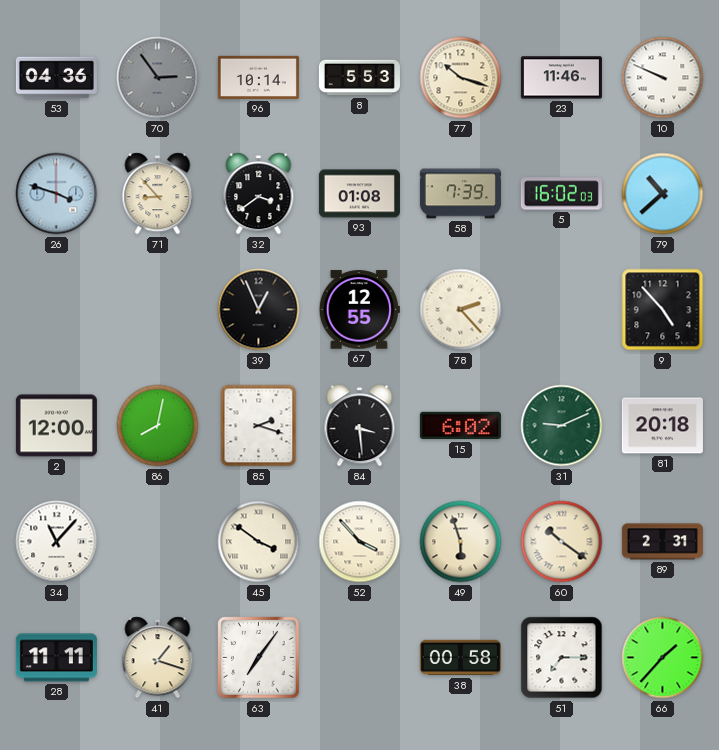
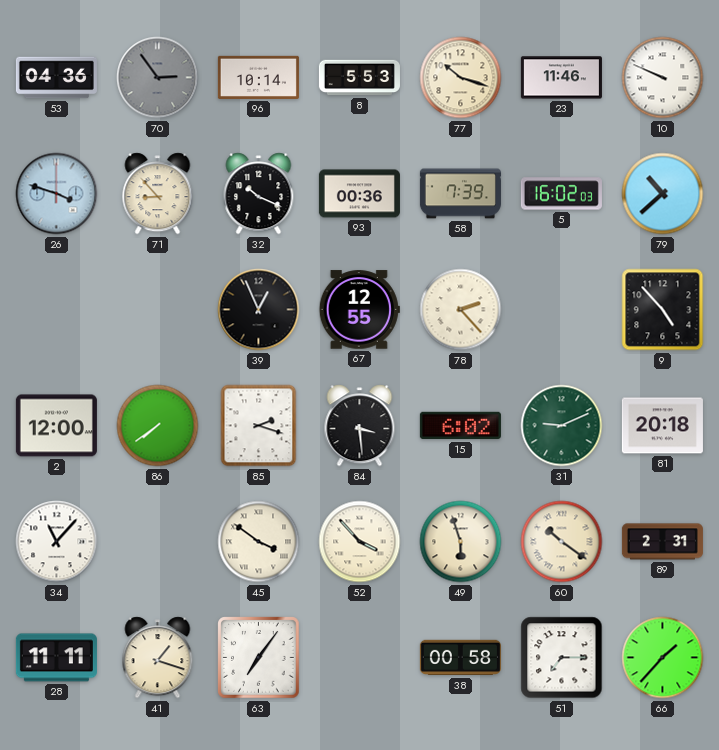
32: 3:39 -> 10:19
93: 01:08 -> 00:36
86: 8:02 -> 7:39
